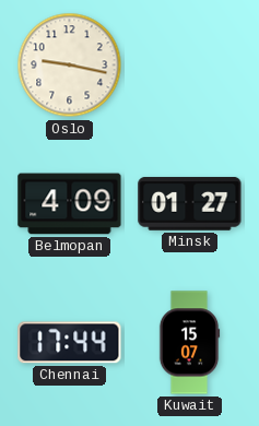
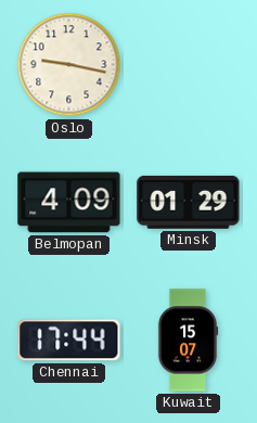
Minsk: 01:27 -> 01:29
